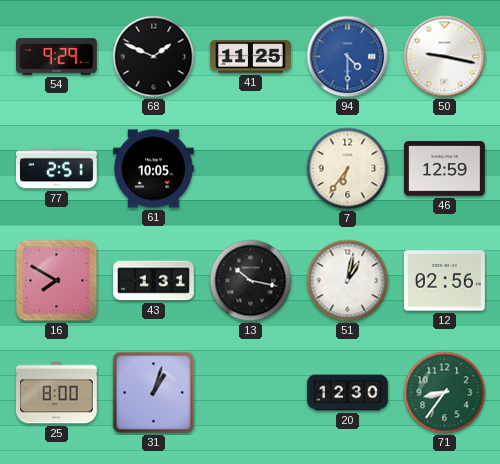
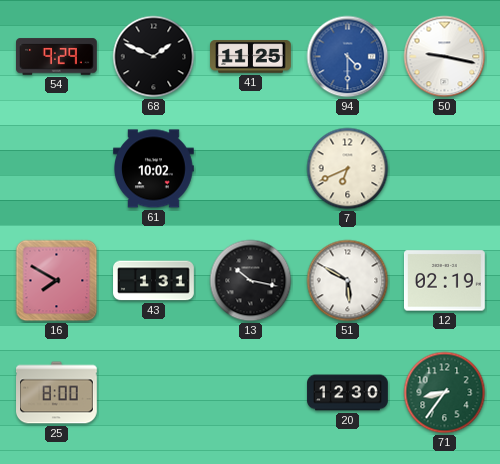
77: 2:51 -> none
61: 10:05 -> 10:02
7: 6:36 -> 6:41
46: 12:59 -> none
51: 1:02 -> 5:50
12: 02:56 -> 02:19
31: 1:03 -> none
